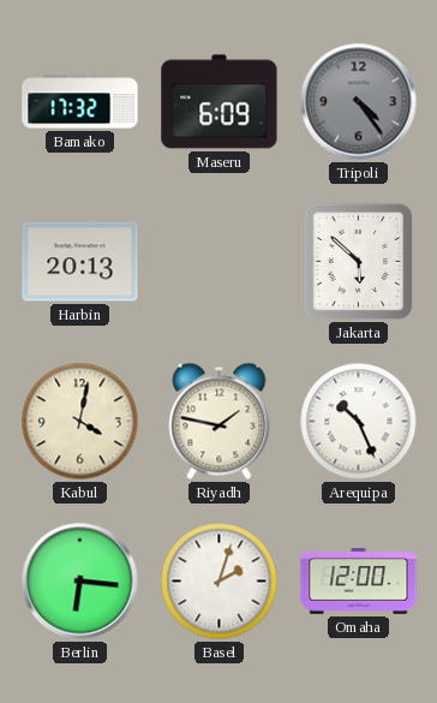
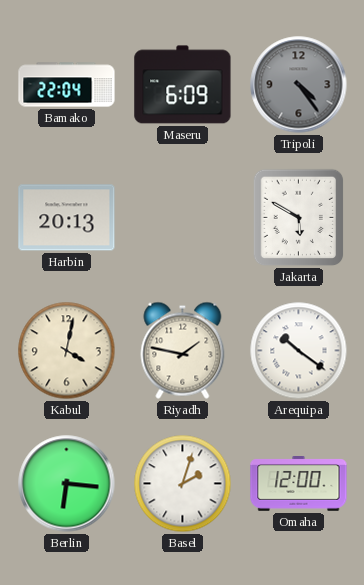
Bamako: 17:32 -> 22:04
Jakarta: 5:52 -> 5:50
Arequipa: 10:26 -> 10:21
